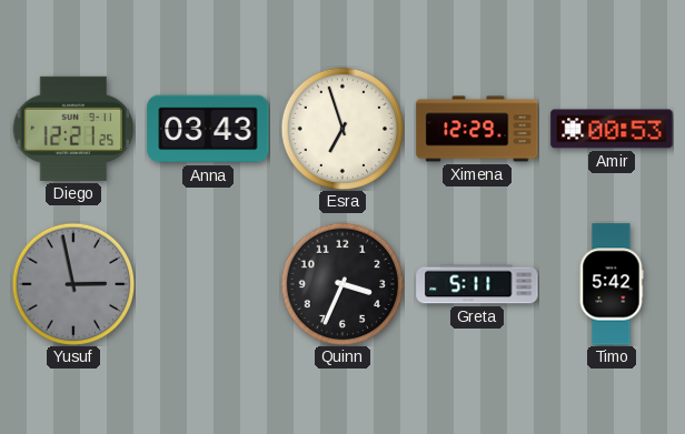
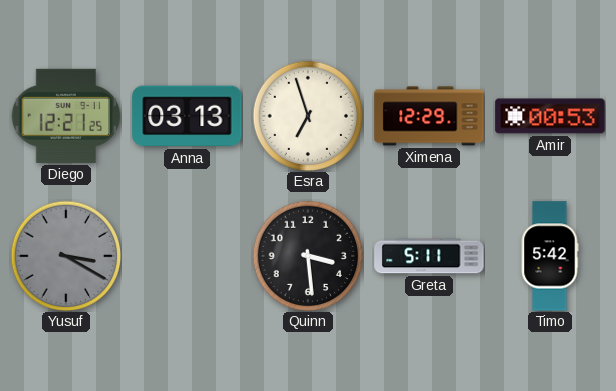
Anna: 03:43 -> 03:13
Yusuf: 2:58 -> 3:20
Quinn: 3:34 -> 3:29
